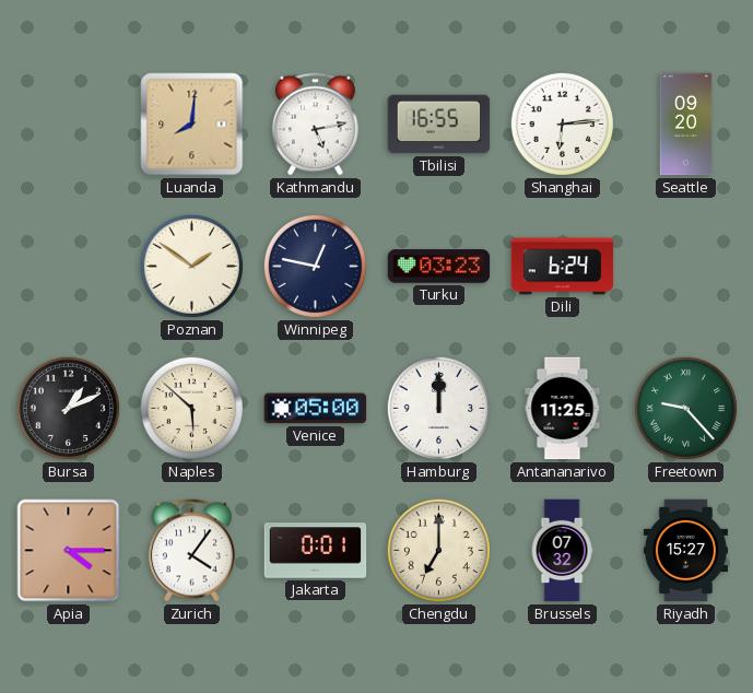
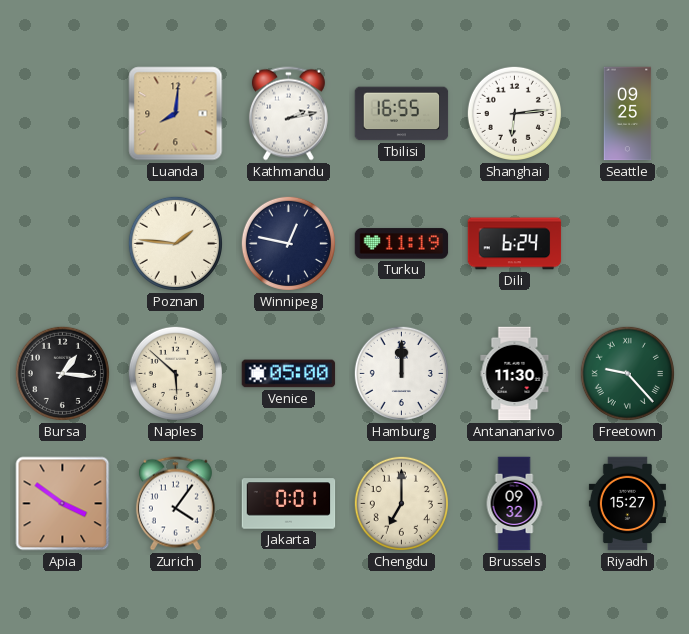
Kathmandu: 5:13 -> 2:13
Seattle: 09:20 -> 09:25
Poznan: 1:51 -> 1:46
Turku: 03:23 -> 11:19
Bursa: 1:11 -> 1:16
Antananarivo: 11:25 -> 11:30
Apia: 4:15 -> 3:51
Brussels: 07:32 -> 09:32
